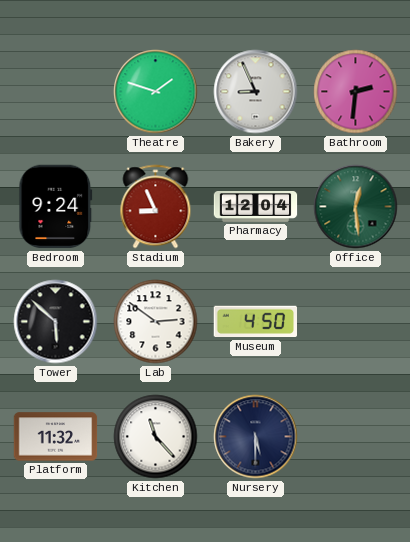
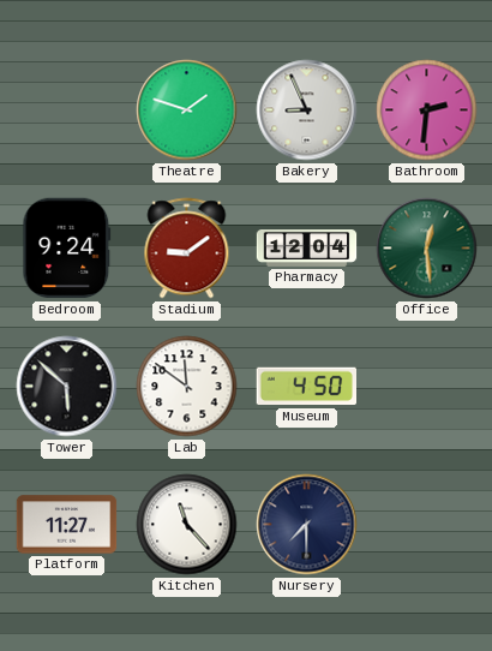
Stadium: 8:56 -> 9:09
Lab: 2:51 -> 11:51
Platform: 11:32 -> 11:27
Nursery: 5:30 -> 7:30
